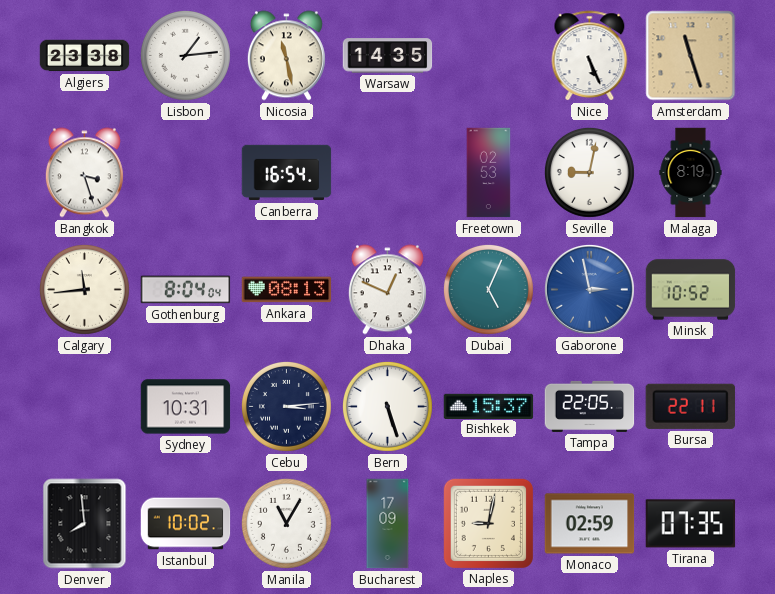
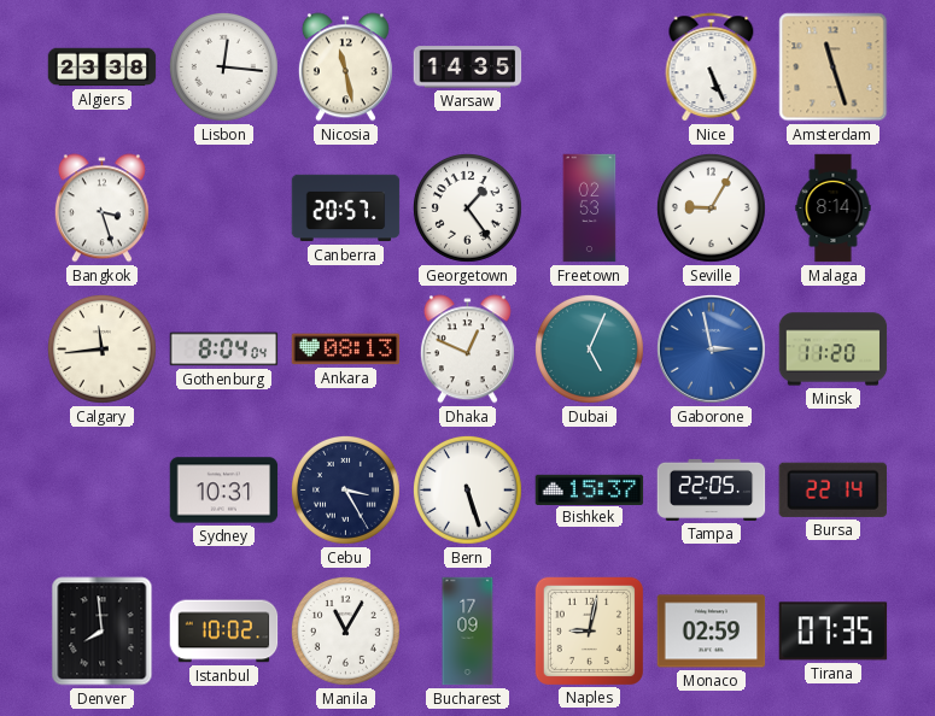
Lisbon: 1:14 -> 12:16
Canberra: 16:54 -> 20:57
Georgetown: none -> 1:24
Seville: 9:02 -> 9:05
Malaga: 8:19 -> 8:14
Minsk: 10:52 -> 11:20
Cebu: 3:14 -> 3:25
Bursa: 22:11 -> 22:14
